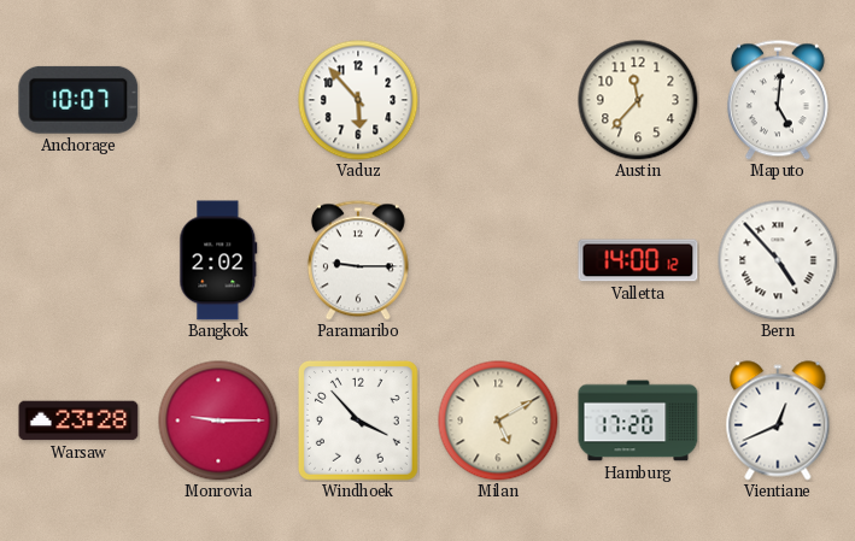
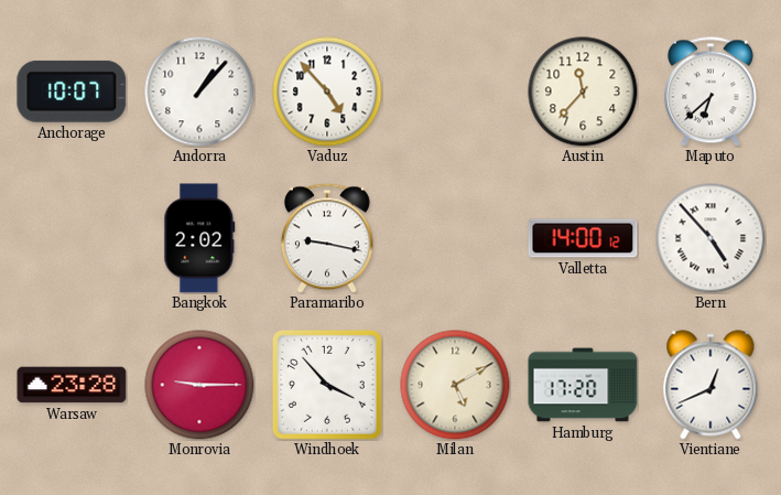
Andorra: none -> 1:07
Vaduz: 5:53 -> 4:53
Maputo: 5:01 -> 6:38
Paramaribo: 9:15 -> 9:17
